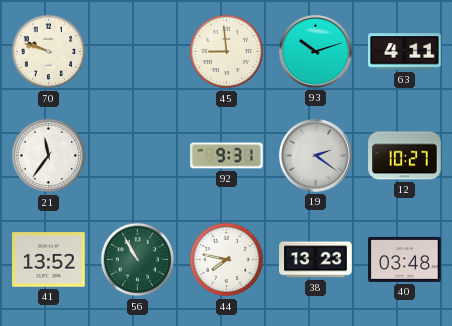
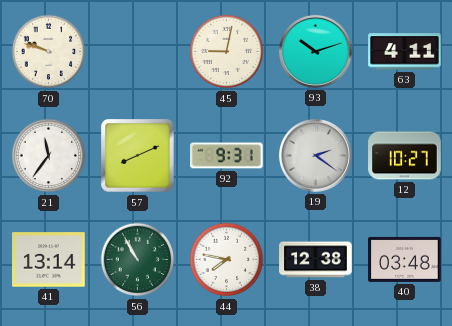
45: 8:59 -> 9:02
57: none -> 8:11
41: 13:52 -> 13:14
38: 13:23 -> 12:38
